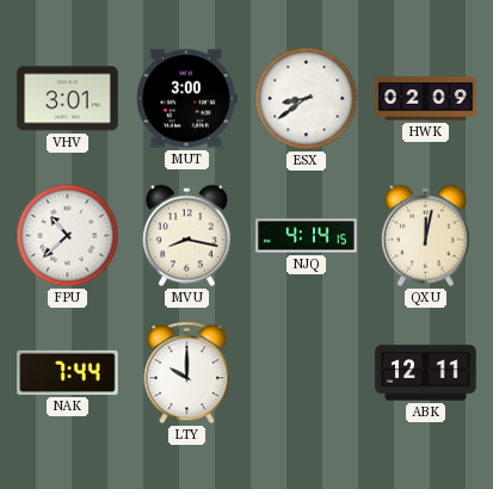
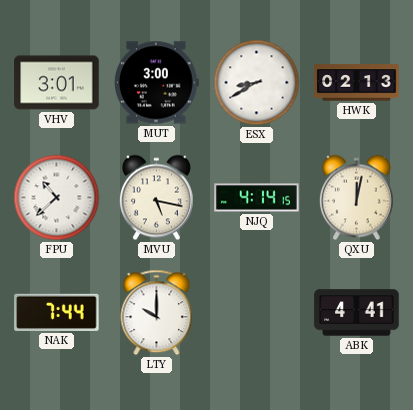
ESX: 8:39 -> 8:40
HWK: 02:09 -> 02:13
MVU: 8:17 -> 5:17
ABK: 12:11 -> 4:41
